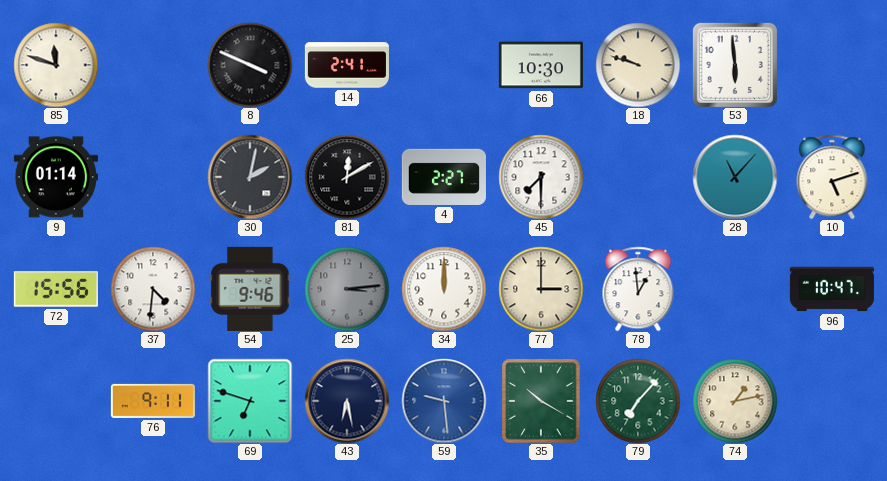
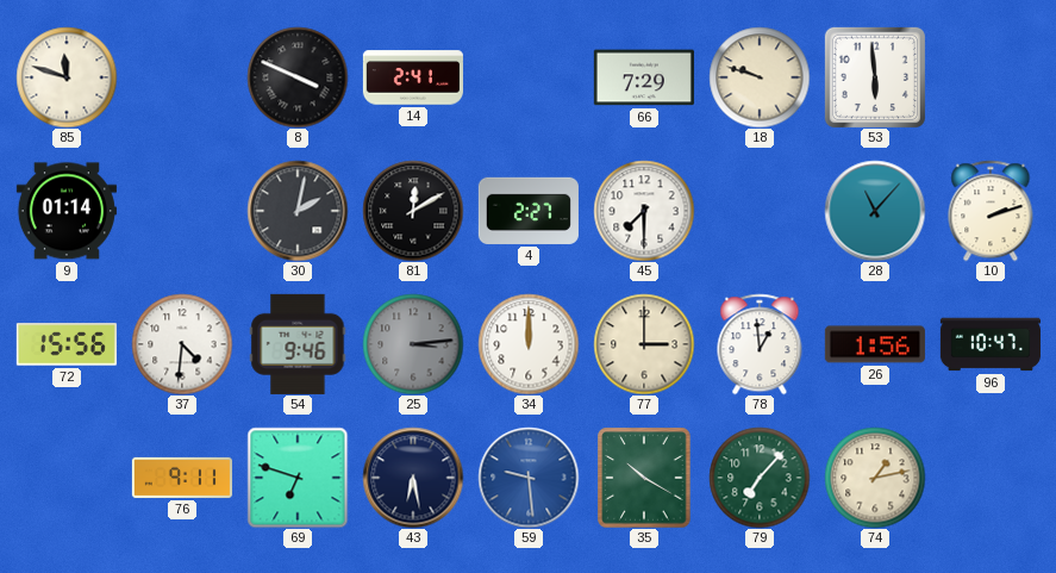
66: 10:30 -> 7:29
10: 5:12 -> 2:12
26: none -> 1:56
